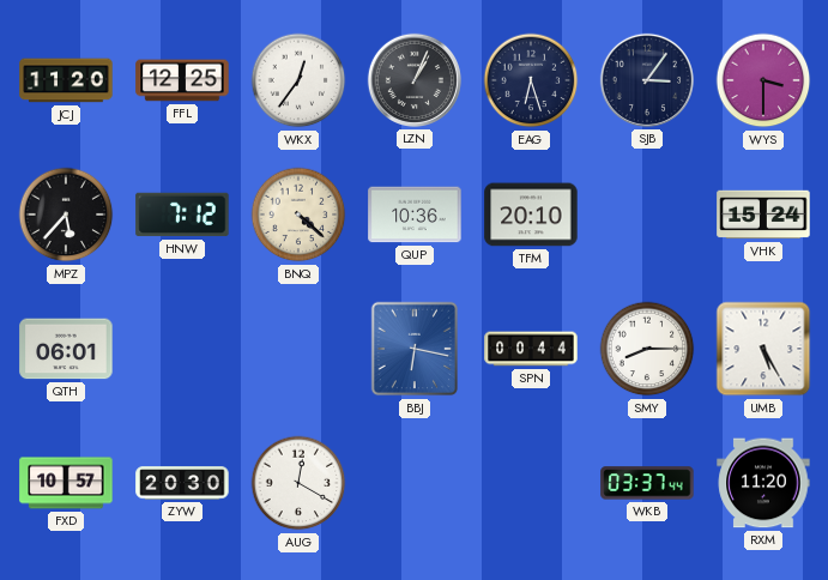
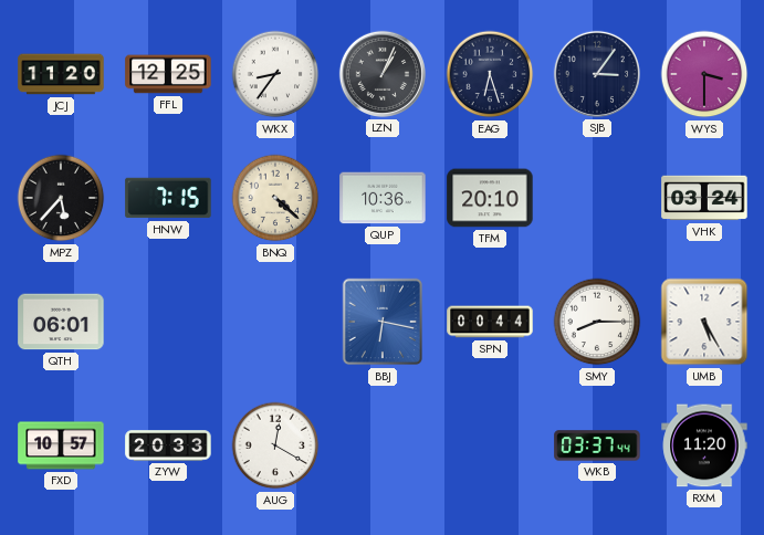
WKX: 12:36 -> 8:36
HNW: 7:12 -> 7:15
VHK: 15:24 -> 03:24
ZYW: 20:30 -> 20:33
